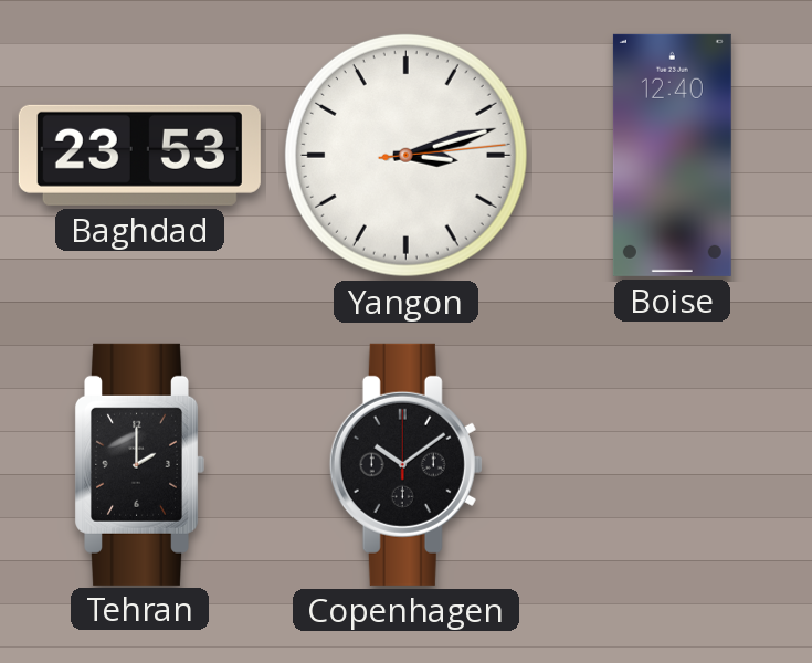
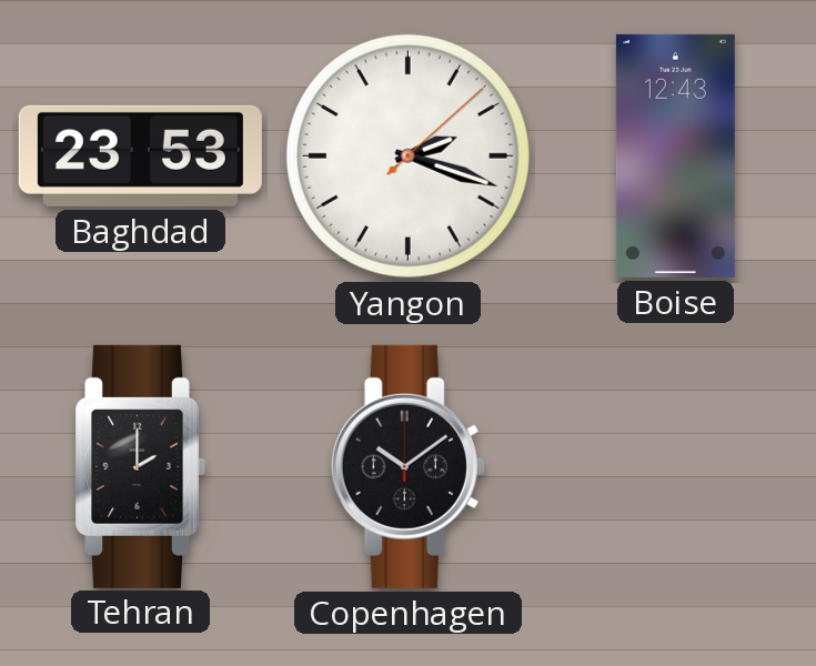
Yangon: 3:12 -> 2:18
Boise: 12:40 -> 12:43
